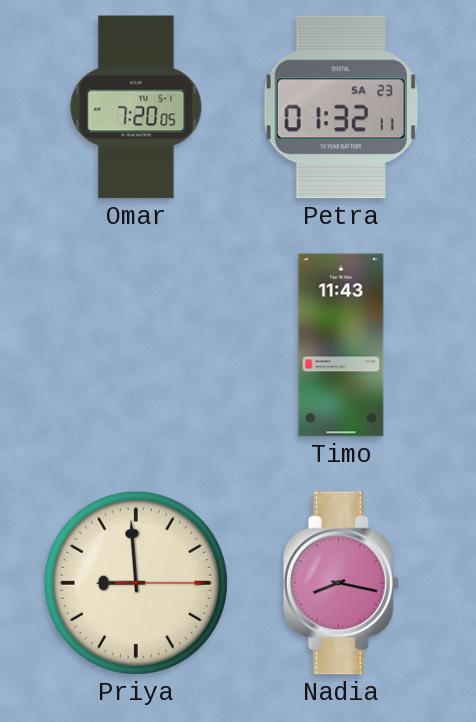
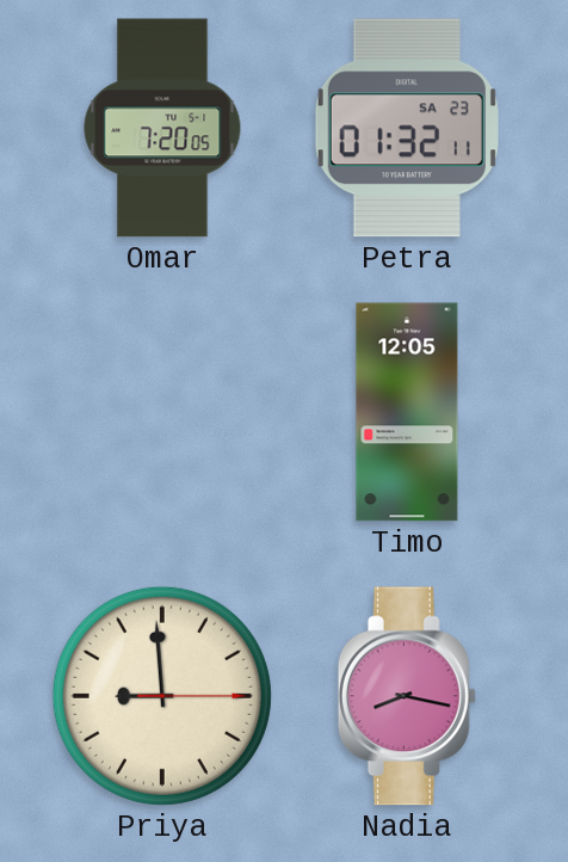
Timo: 11:43 -> 12:05
